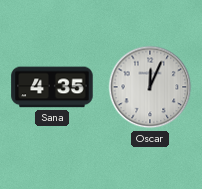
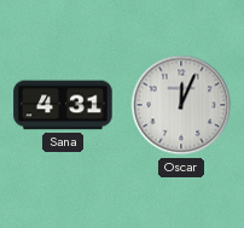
Sana: 4:35 -> 4:31
